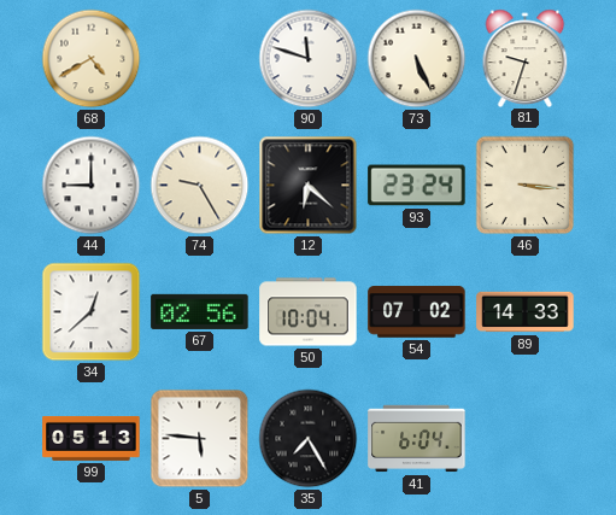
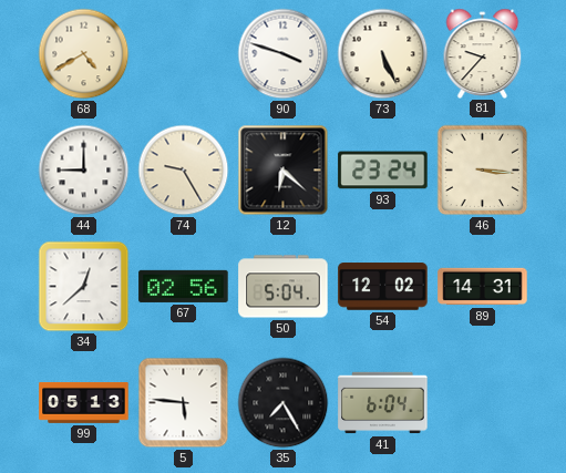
90: 11:48 -> 3:48
81: 9:33 -> 9:37
50: 10:04 -> 5:04
54: 07:02 -> 12:02
89: 14:33 -> 14:31
